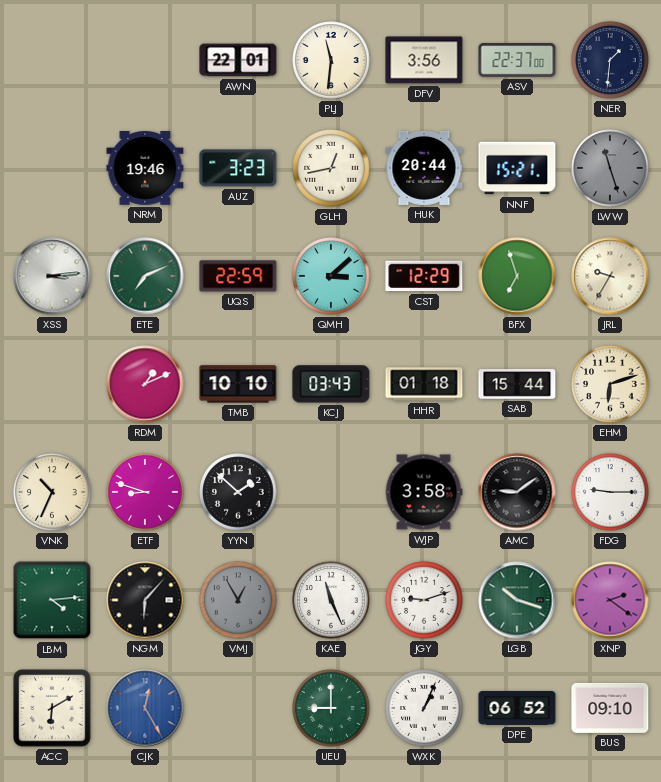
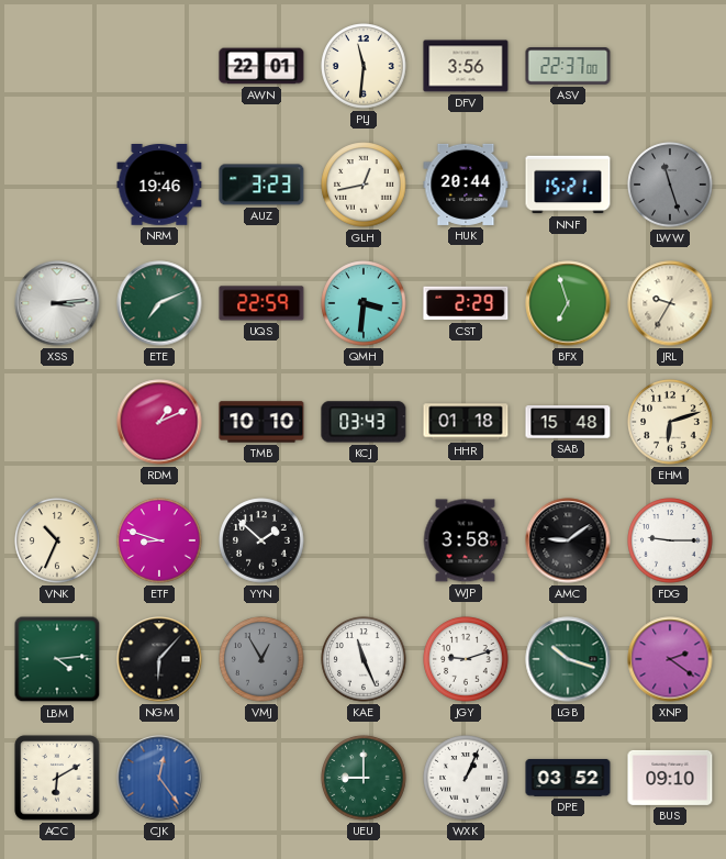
NER: 1:31 -> none
QMH: 3:08 -> 3:31
CST: 12:29 -> 2:29
SAB: 15:44 -> 15:48
CJK: 12:25 -> 12:24
DPE: 06:52 -> 03:52
